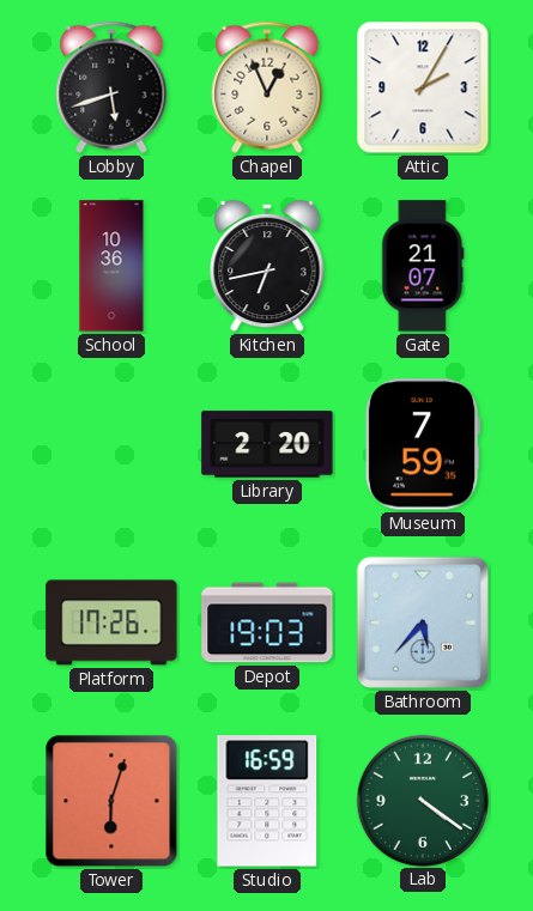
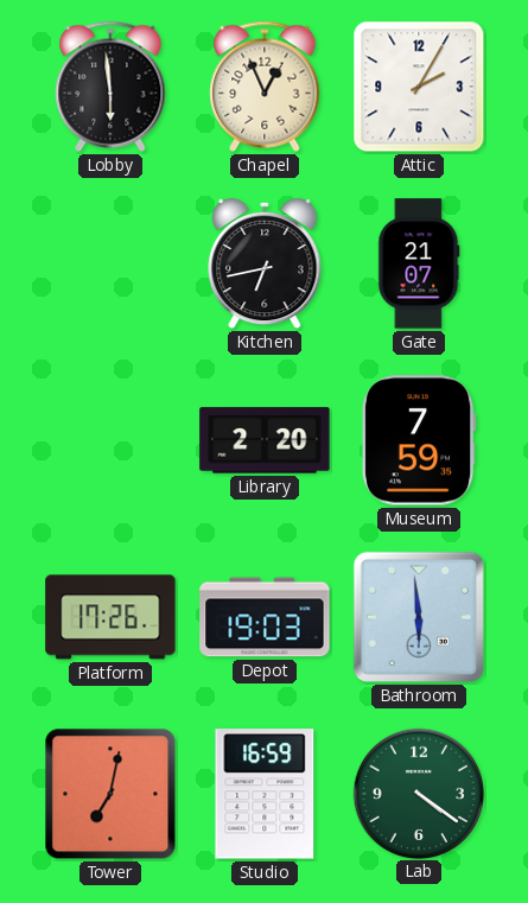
Lobby: 5:42 -> 5:59
School: 10:36 -> none
Bathroom: 5:37 -> 5:59
Tower: 6:03 -> 7:02
